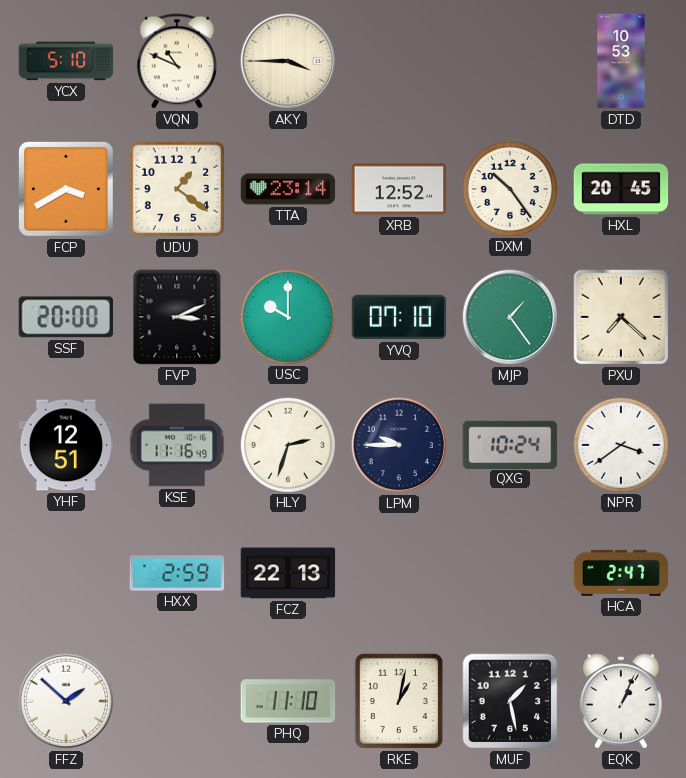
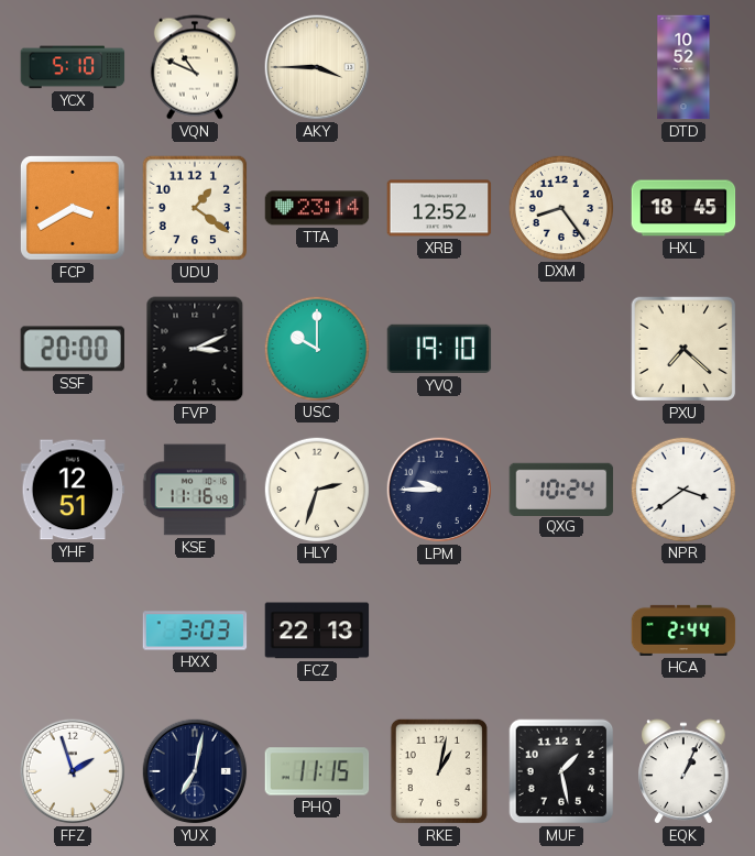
DTD: 10:53 -> 10:52
DXM: 10:24 -> 8:24
HXL: 20:45 -> 18:45
YVQ: 07:10 -> 19:10
MJP: 1:24 -> none
HXX: 2:59 -> 3:03
HCA: 2:47 -> 2:44
FFZ: 1:52 -> 1:57
YUX: none -> 7:02
PHQ: 11:10 -> 11:15
